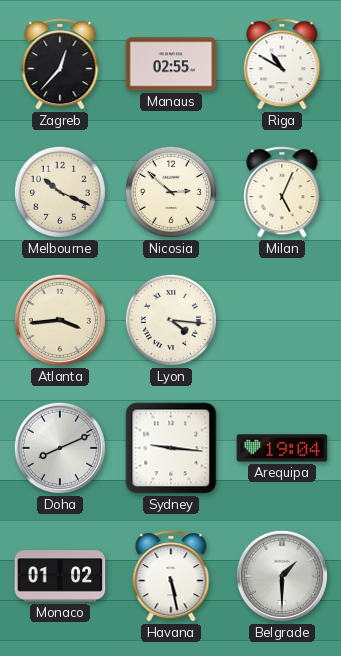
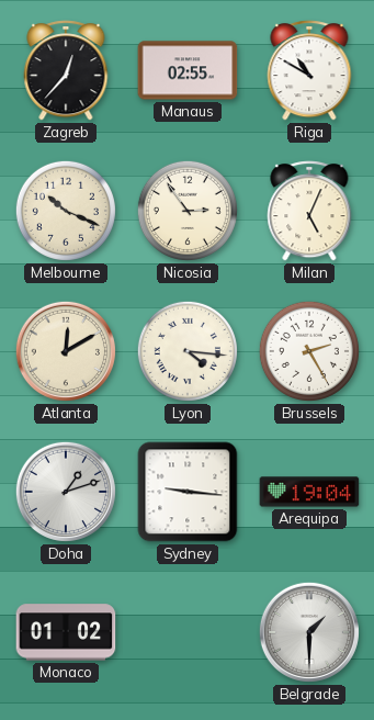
Nicosia: 2:52 -> 2:54
Atlanta: 3:44 -> 12:10
Brussels: none -> 2:25
Doha: 8:11 -> 1:12
Havana: 5:28 -> none
